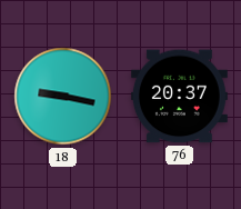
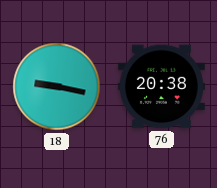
76: 20:37 -> 20:38
